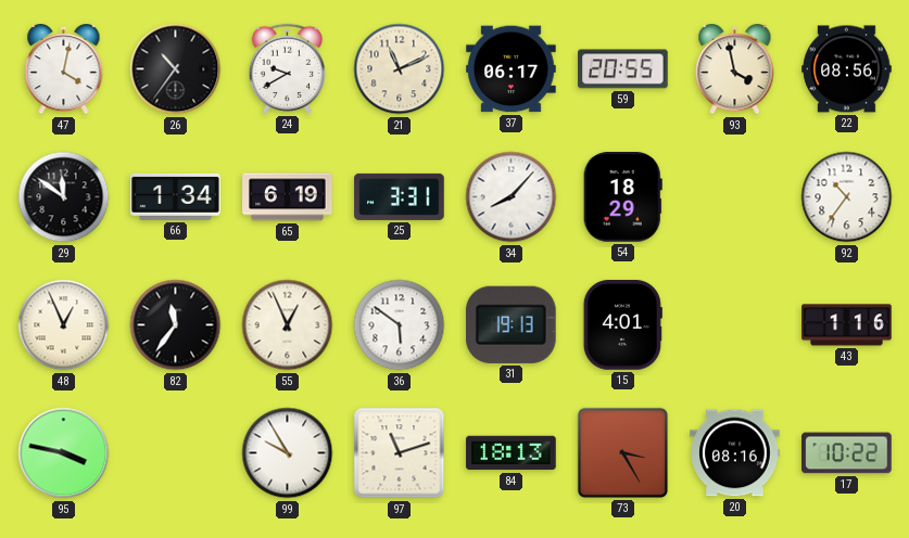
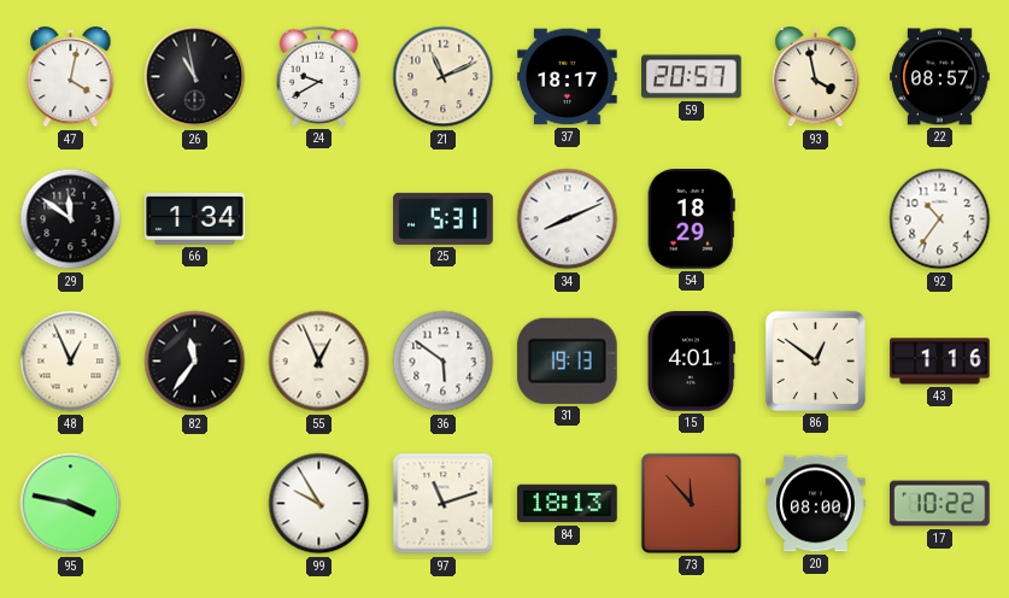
26: 10:36 -> 10:58
37: 06:17 -> 18:17
59: 20:55 -> 20:57
22: 08:56 -> 08:57
65: 6:19 -> none
25: 3:31 -> 5:31
34: 8:07 -> 8:11
86: none -> 12:51
73: 3:25 -> 11:53
20: 08:16 -> 08:00
